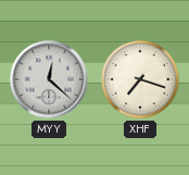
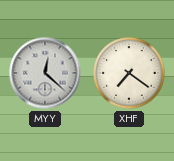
XHF: 7:18 -> 7:21
